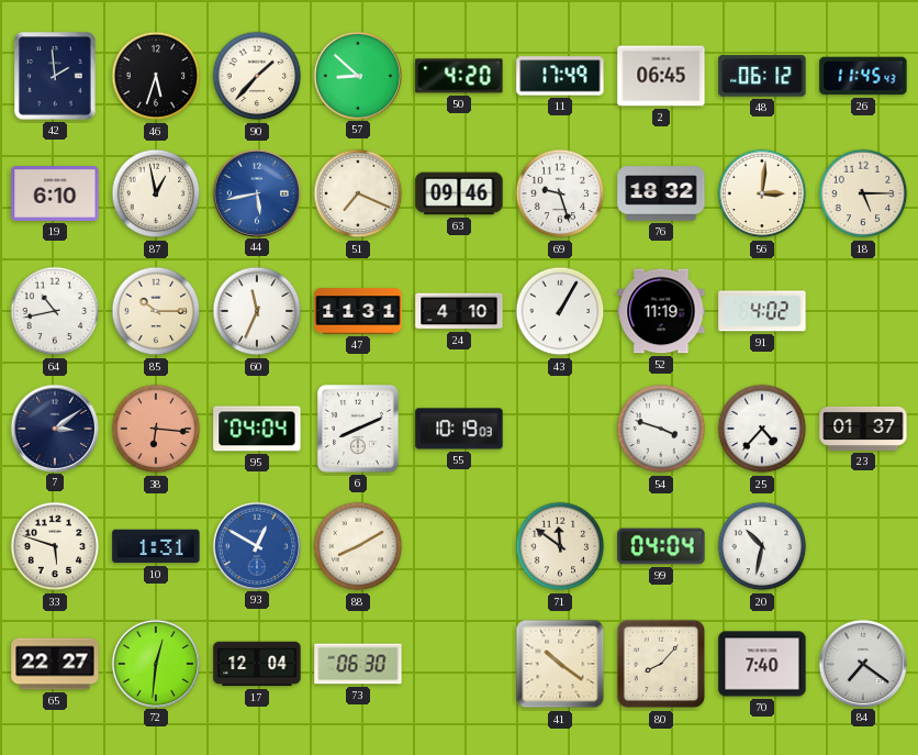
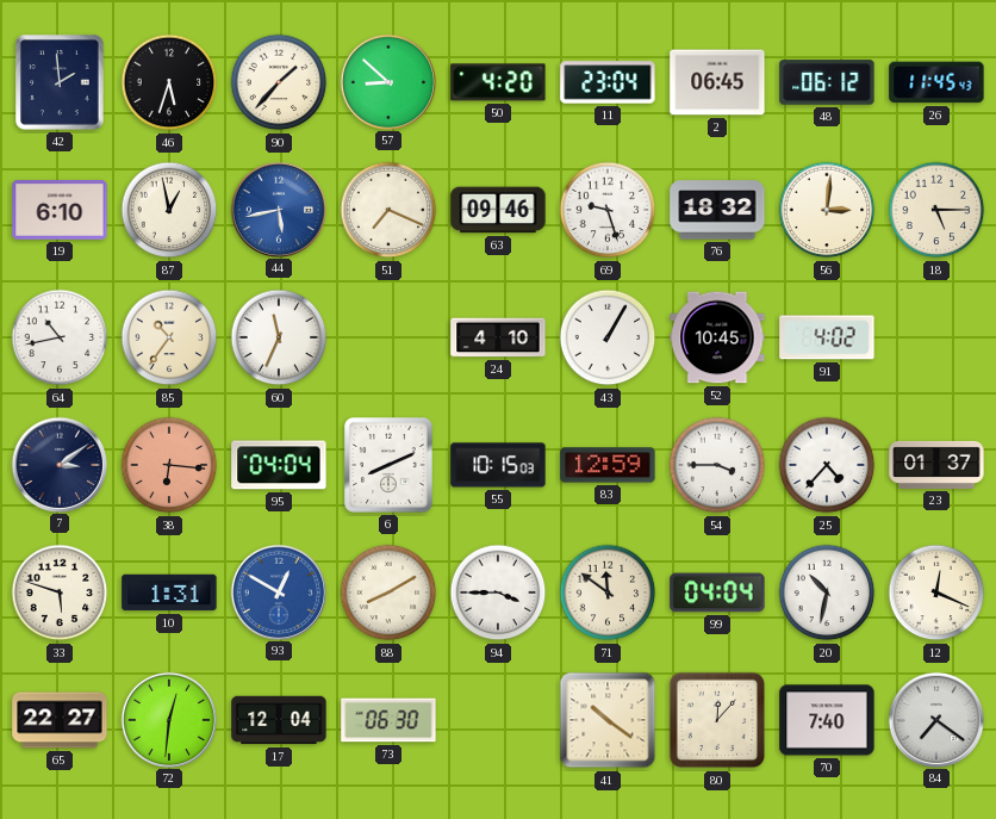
11: 17:49 -> 23:04
85: 10:15 -> 10:36
47: 11:31 -> none
52: 11:19 -> 10:45
55: 10:19 -> 10:15
83: none -> 12:59
54: 3:48 -> 3:45
94: none -> 3:45
12: none -> 12:19
80: 8:07 -> 12:07
